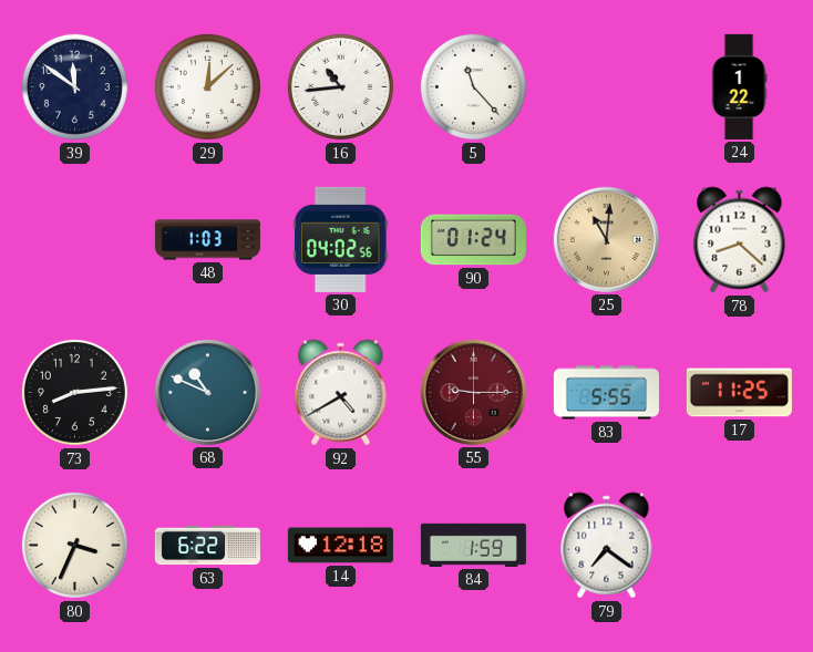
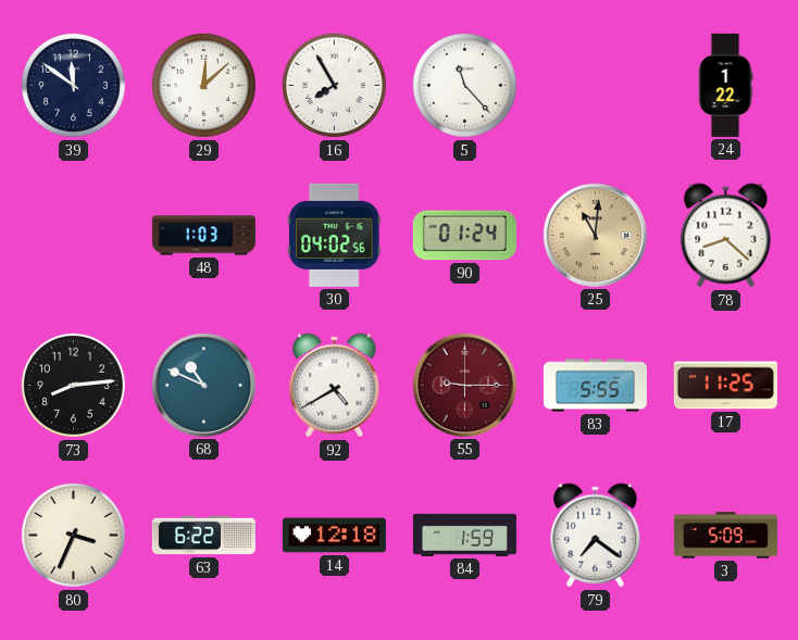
16: 10:44 -> 7:55
3: none -> 5:09
